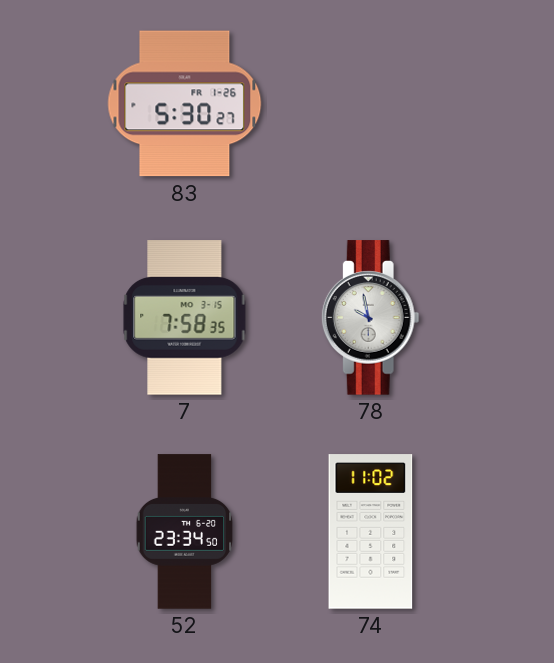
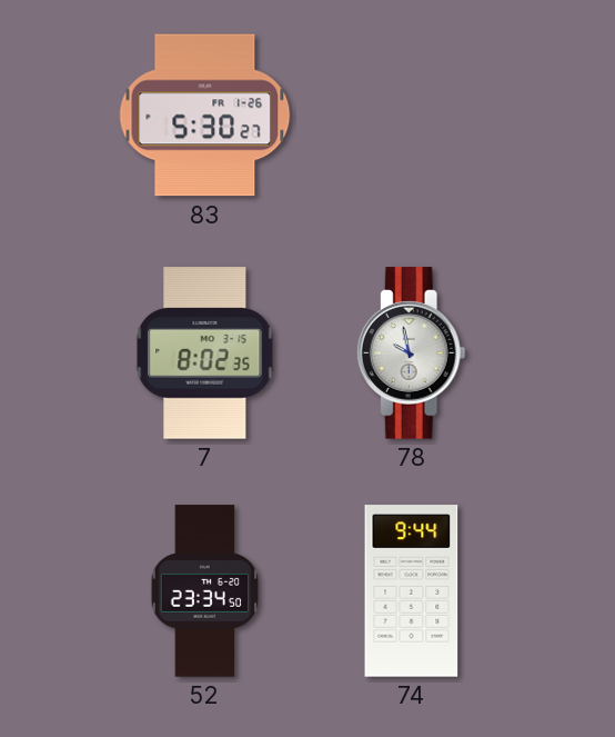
7: 7:58 -> 8:02
74: 11:02 -> 9:44
